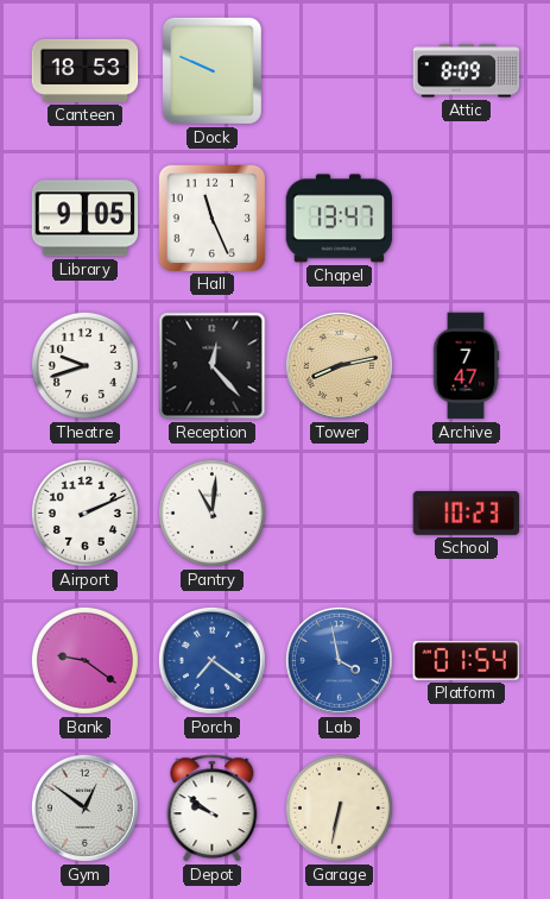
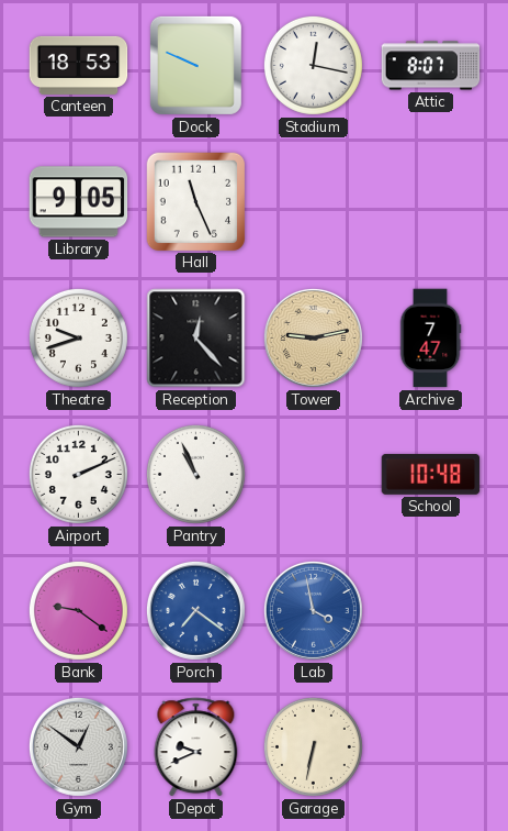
Stadium: none -> 12:17
Attic: 8:09 -> 8:07
Chapel: 13:47 -> none
Tower: 8:13 -> 9:13
Pantry: 11:01 -> 10:56
School: 10:23 -> 10:48
Platform: 01:54 -> none
Depot: 9:51 -> 9:41
